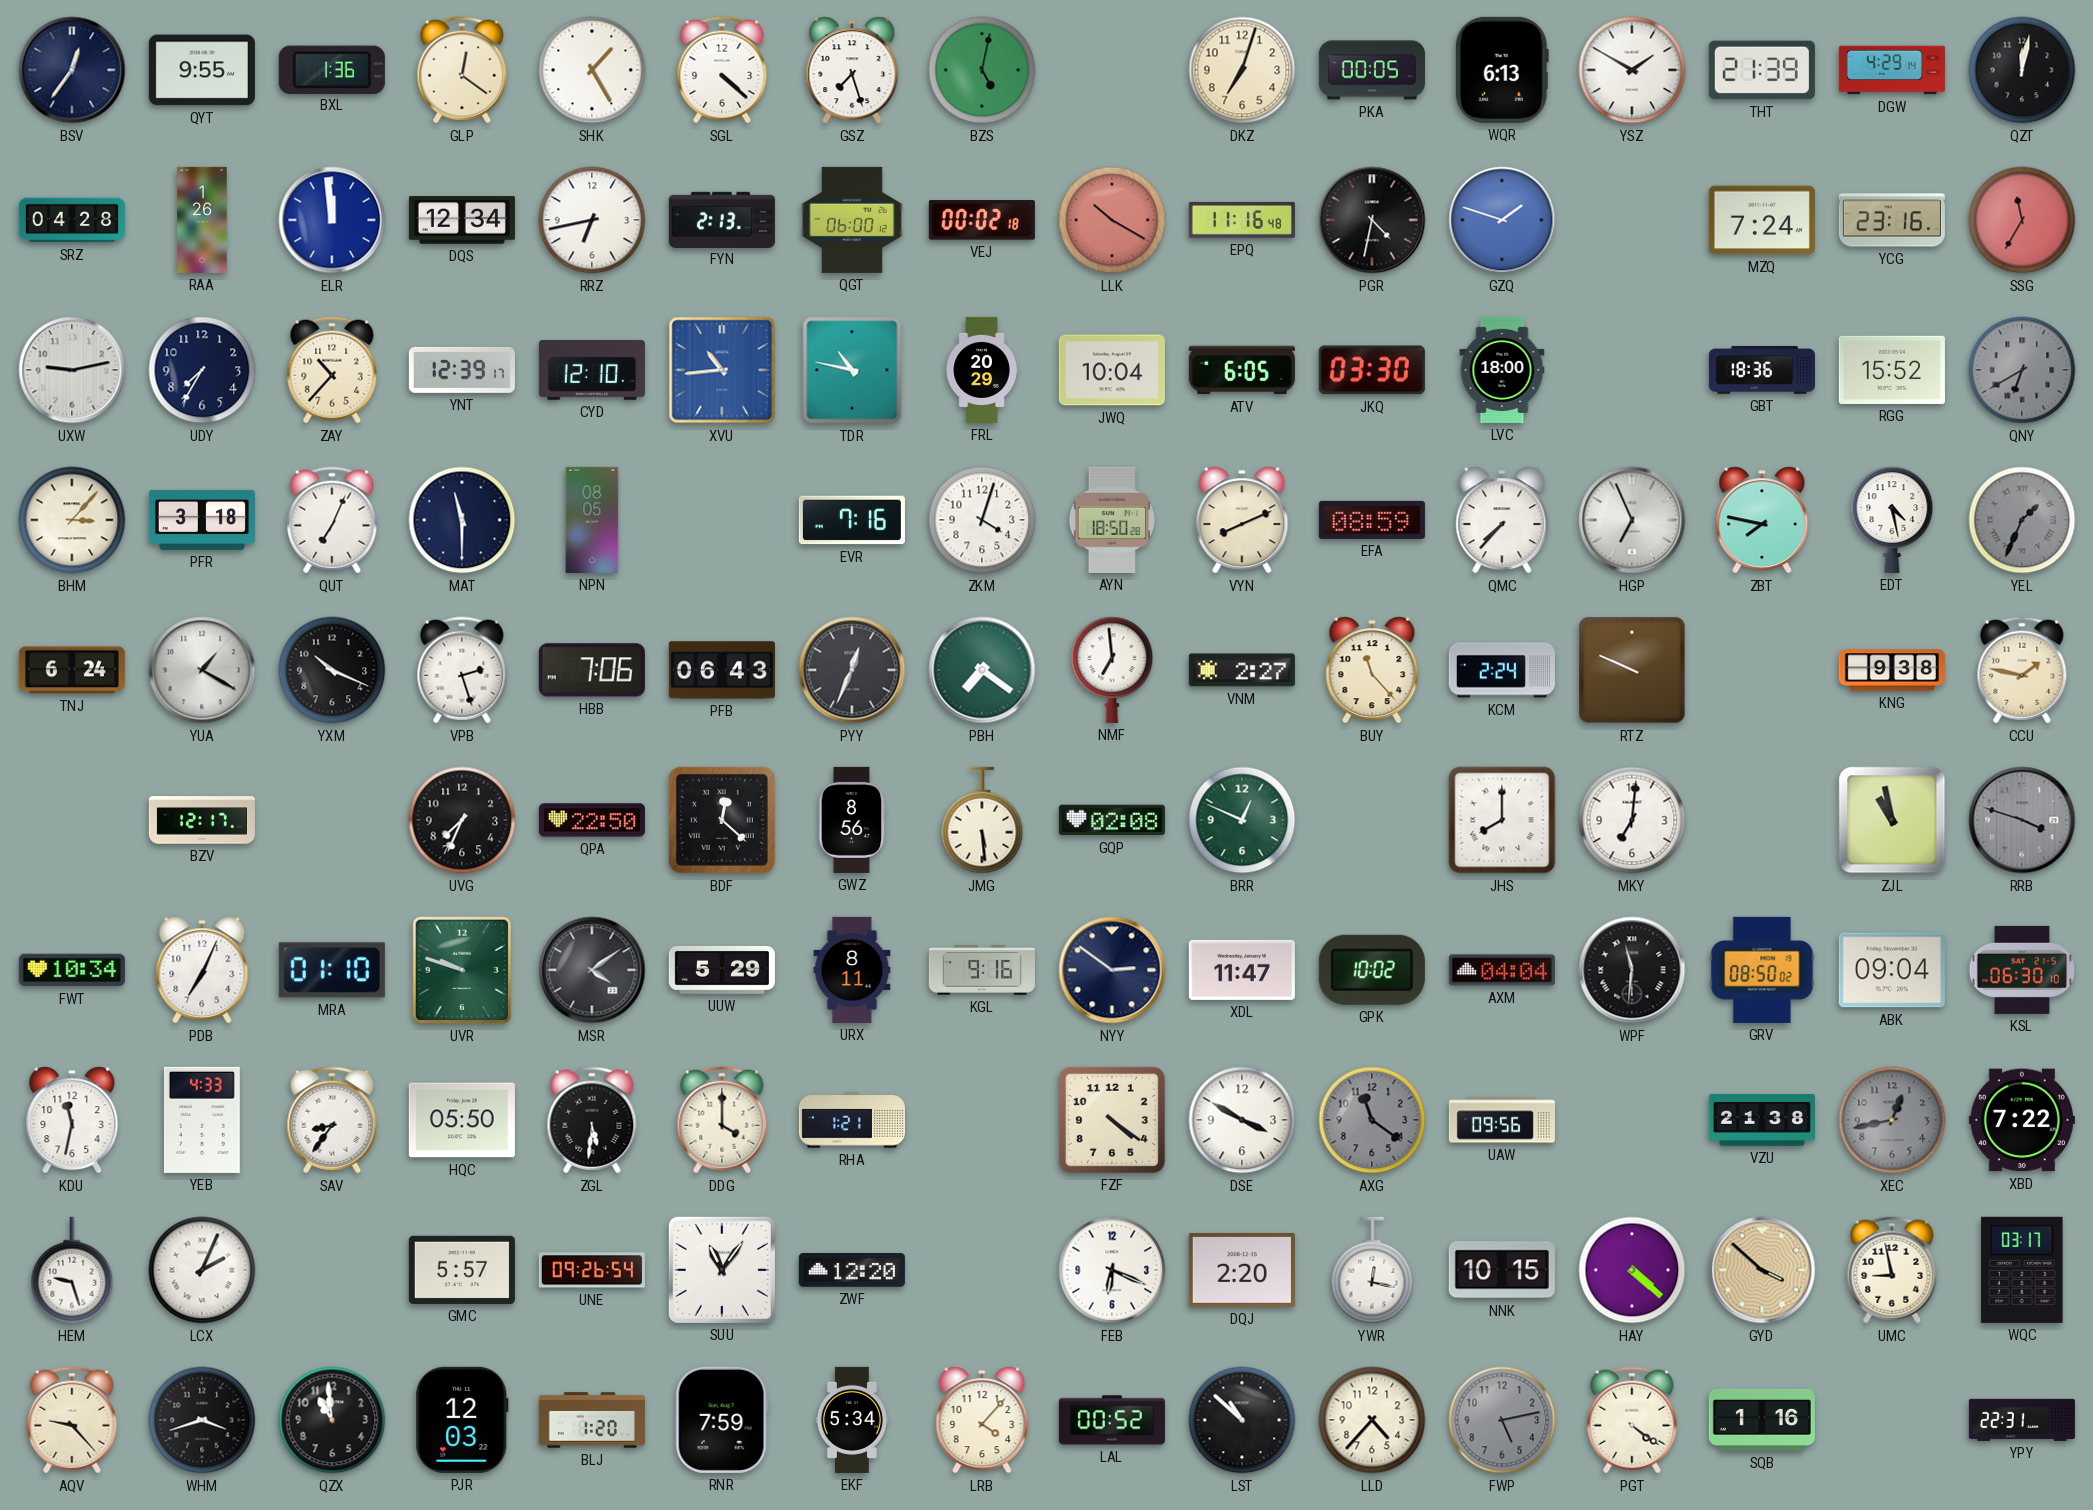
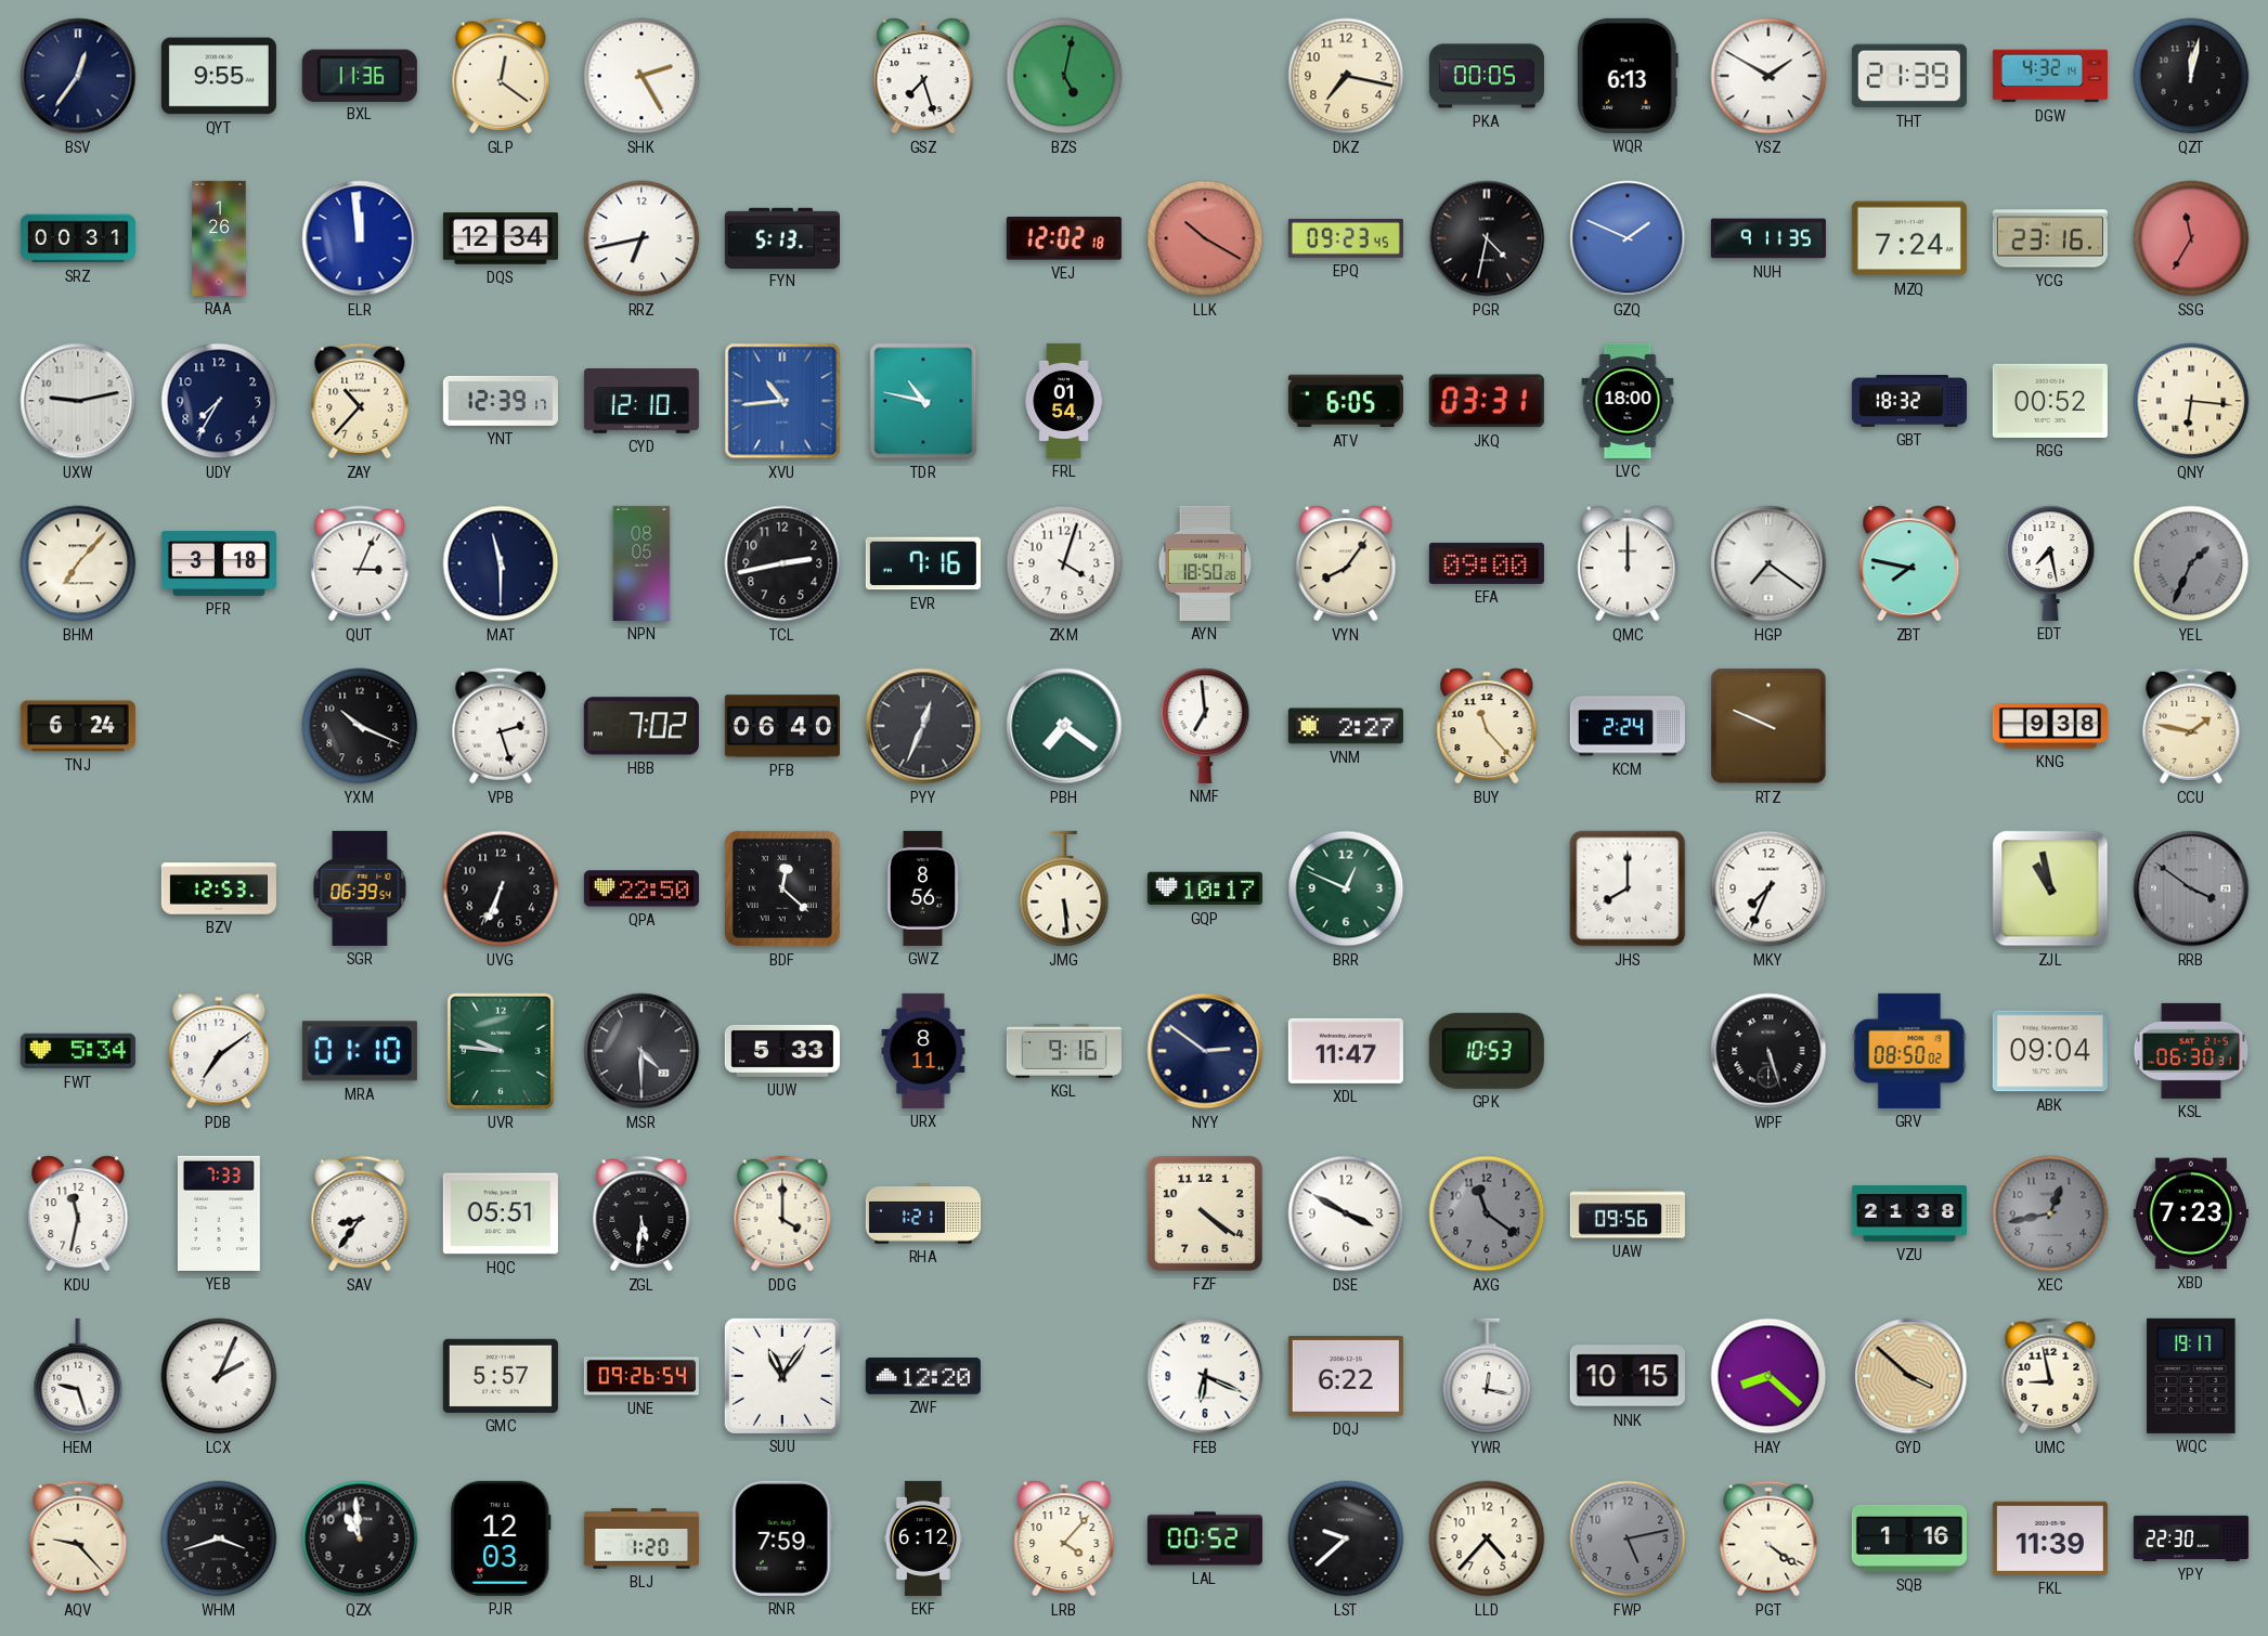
BXL: 1:36 -> 11:36
SHK: 1:25 -> 2:25
SGL: 4:22 -> none
DKZ: 7:03 -> 7:17
DGW: 4:29 -> 4:32
SRZ: 04:28 -> 00:31
FYN: 2:13 -> 5:13
QGT: 06:00 -> none
VEJ: 00:02 -> 12:02
EPQ: 11:16 -> 09:23
GZQ: 1:48 -> 1:49
NUH: none -> 9:11
FRL: 20:29 -> 01:54
JWQ: 10:04 -> none
JKQ: 03:30 -> 03:31
GBT: 18:36 -> 18:32
RGG: 15:52 -> 00:52
QNY: 6:40 -> 6:16
QNY dial: grey -> cream
BHM: 3:07 -> 7:07
QUT: 7:04 -> 3:04
TCL: none -> 2:43
VYN: 8:11 -> 8:06
EFA: 08:59 -> 09:00
QMC: 7:37 -> 12:00
HGP: 6:56 -> 7:21
EDT: 4:28 -> 7:28
YUA: 1:20 -> none
HBB: 7:06 -> 7:02
PFB: 06:43 -> 06:40
BZV: 12:17 -> 12:53
SGR: none -> 06:39
UVG: 7:34 -> 6:34
GQP: 02:08 -> 10:17
MKY: 7:01 -> 7:34
RRB: 3:48 -> 3:51
FWT: 10:34 -> 5:34
PDB: 7:04 -> 7:09
UVR: 9:48 -> 9:46
MSR: 4:09 -> 4:30
UUW: 5:29 -> 5:33
GPK: 10:02 -> 10:53
AXM: 04:04 -> none
WPF: 11:31 -> 5:27
KSL: 06:30:10 -> 06:30:31
YEB: 4:33 -> 7:33
HQC: 05:50 -> 05:51
XBD: 7:22 -> 7:23
DQJ: 2:20 -> 6:22
HAY: 4:22 -> 8:22
WQC: 03:17 -> 19:17
EKF: 5:34 -> 6:12
LST: 10:52 -> 9:38
FKL: none -> 11:39
YPY: 22:31 -> 22:30
